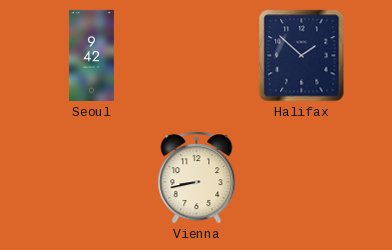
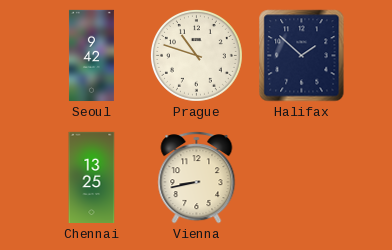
Prague: none -> 10:48
Chennai: none -> 13:25
